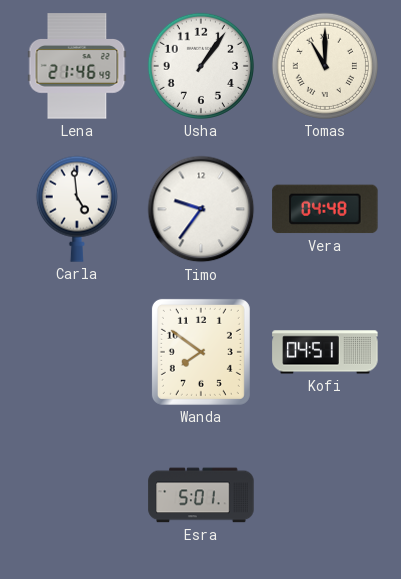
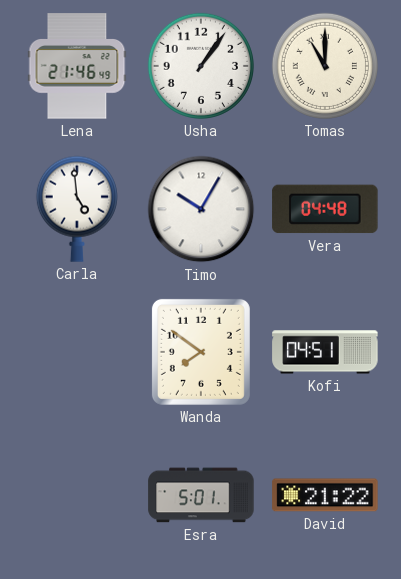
Timo: 9:36 -> 10:05
David: none -> 21:22
